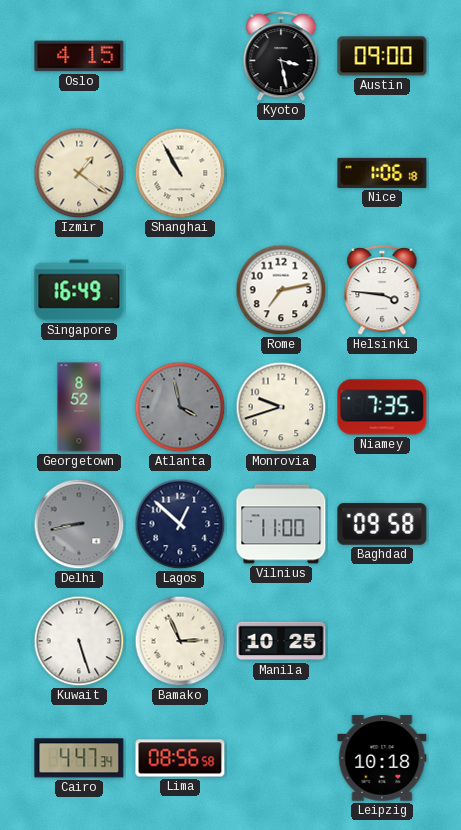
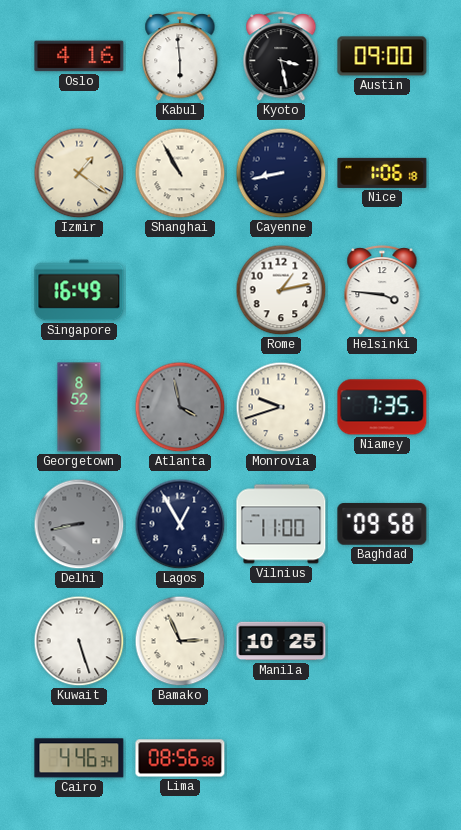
Oslo: 4:15 -> 4:16
Kabul: none -> 5:59
Cayenne: none -> 8:43
Rome: 7:13 -> 1:13
Lagos: 12:52 -> 12:55
Cairo: 4:47 -> 4:46
Leipzig: 10:18 -> none
